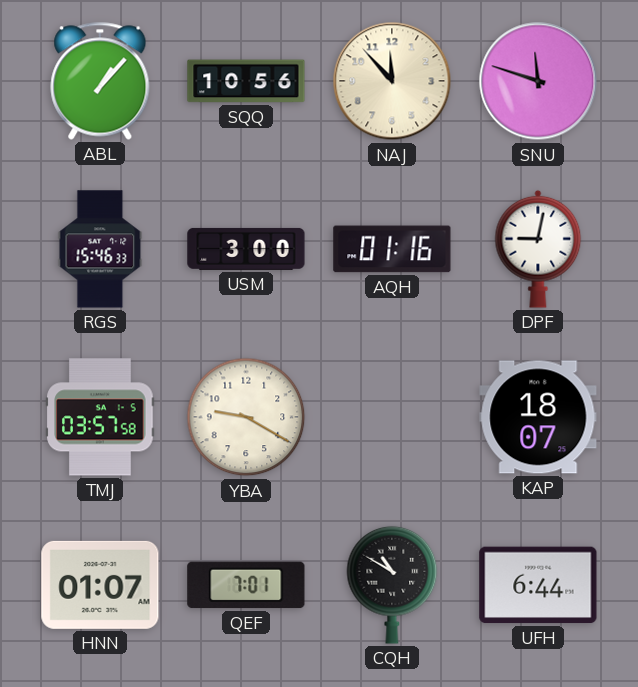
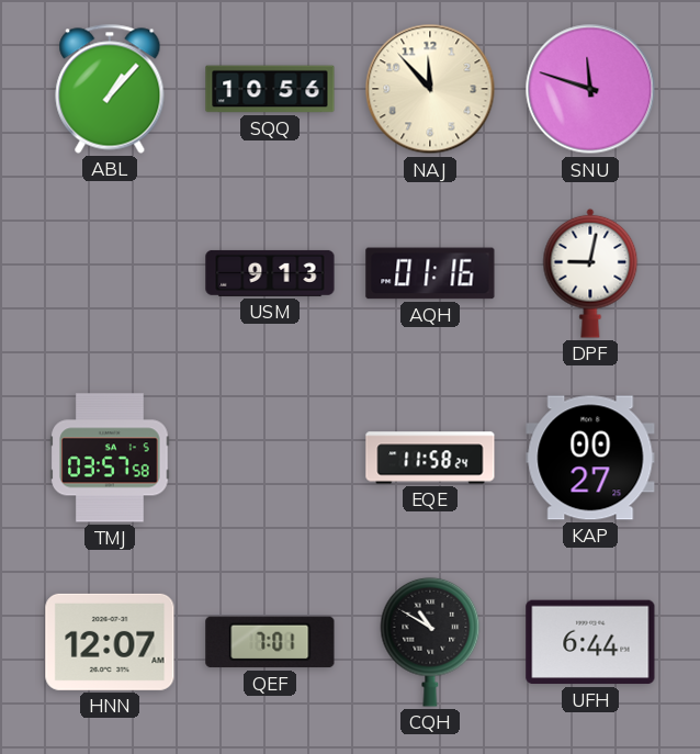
RGS: 15:46 -> none
USM: 3:00 -> 9:13
YBA: 9:20 -> none
EQE: none -> 11:58
KAP: 18:07 -> 00:27
HNN: 01:07 -> 12:07
